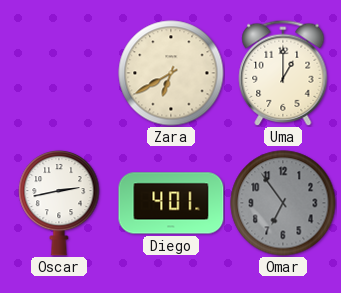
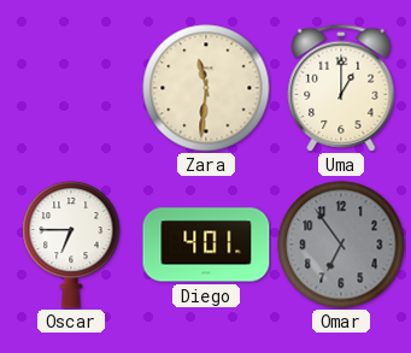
Zara: 6:40 -> 11:31
Oscar: 2:43 -> 6:45
